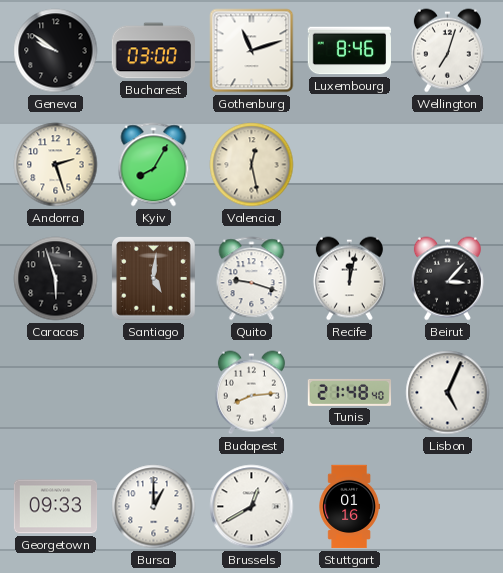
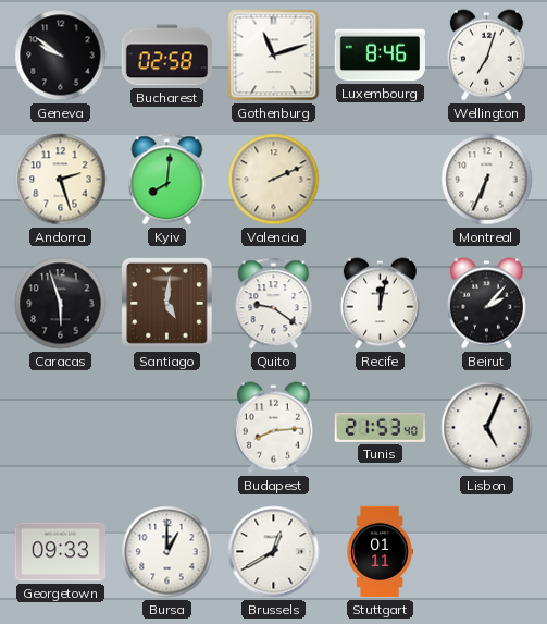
Bucharest: 03:00 -> 02:58
Kyiv: 8:05 -> 8:01
Valencia: 12:28 -> 2:11
Montreal: none -> 6:34
Quito: 9:18 -> 9:21
Beirut: 3:07 -> 2:07
Tunis: 21:48 -> 21:53
Stuttgart: 01:16 -> 01:11
